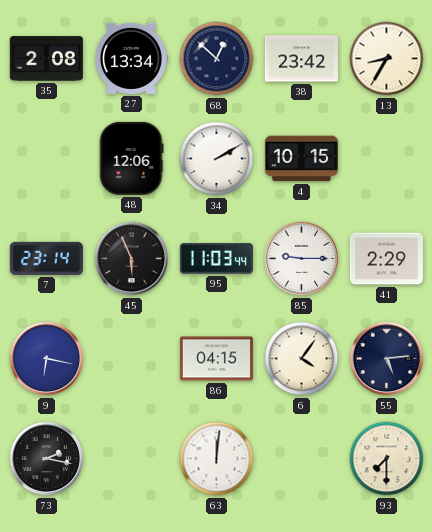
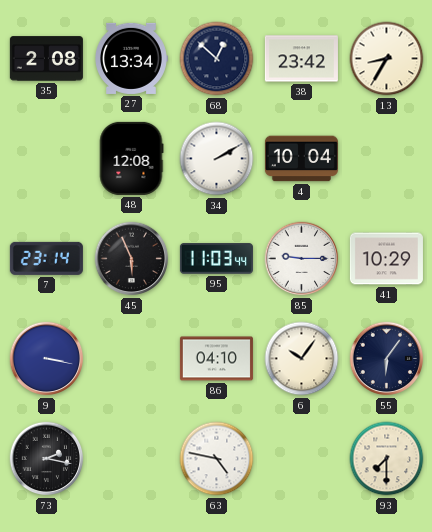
48: 12:06 -> 12:08
4: 10:15 -> 10:04
41: 2:29 -> 10:29
9: 6:17 -> 3:17
86: 04:15 -> 04:10
6: 4:06 -> 10:06
55: 5:14 -> 6:06
63: 12:01 -> 4:47
